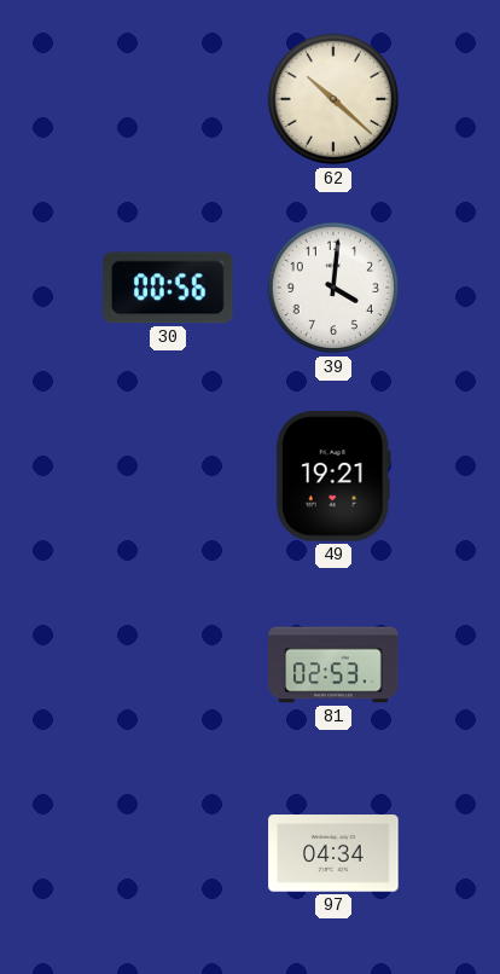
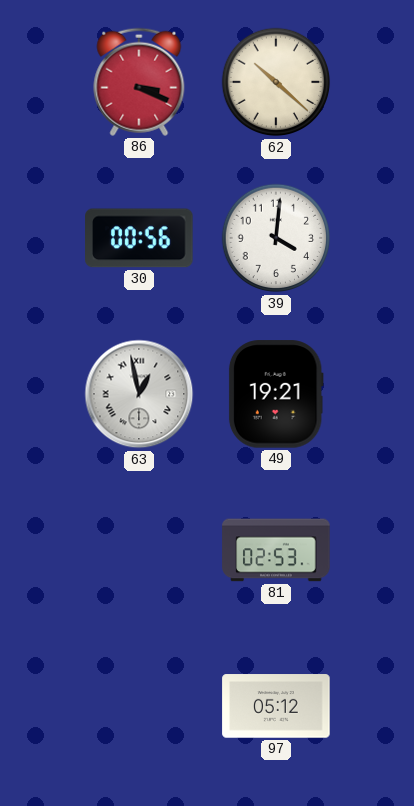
86: none -> 3:19
63: none -> 12:58
97: 04:34 -> 05:12
